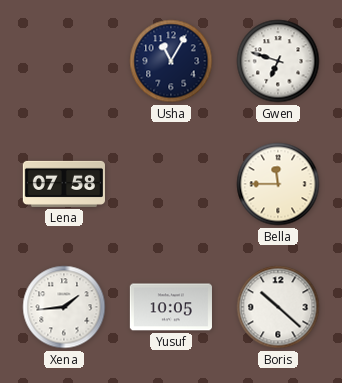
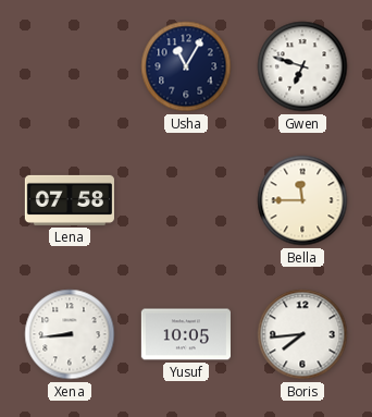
Xena: 1:44 -> 8:44
Boris: 10:22 -> 7:44
